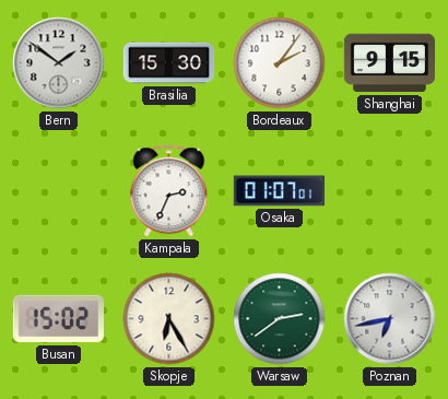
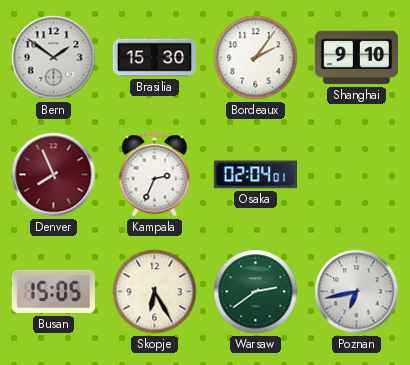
Shanghai: 9:15 -> 9:10
Denver: none -> 7:56
Osaka: 01:07 -> 02:04
Busan: 15:02 -> 15:05
